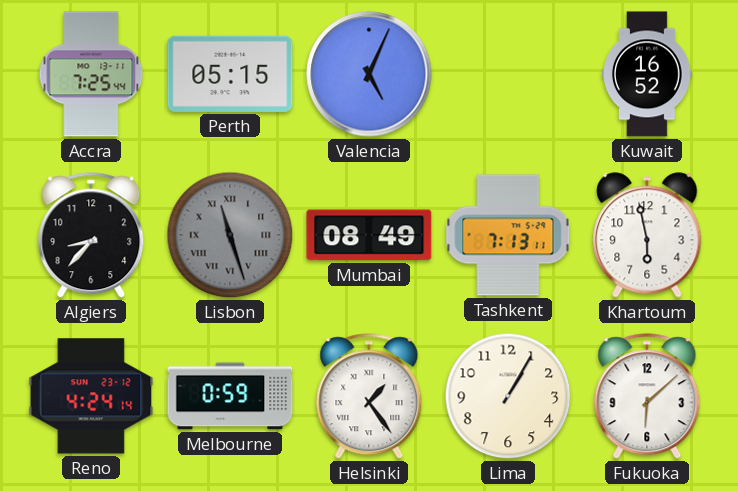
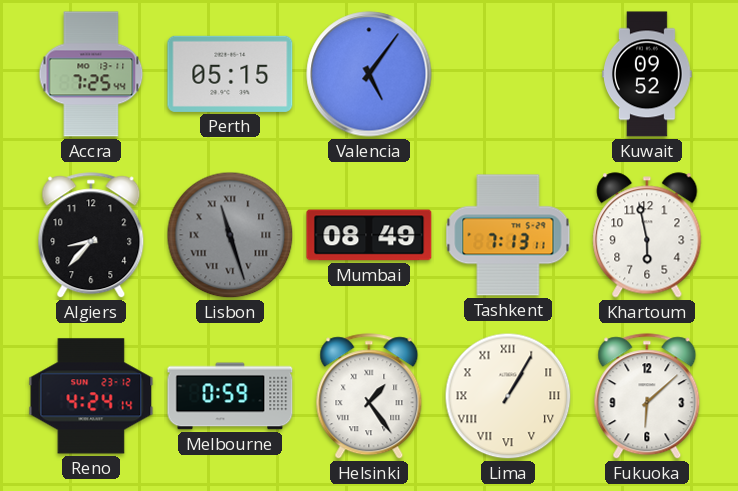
Valencia: 5:04 -> 5:06
Kuwait: 16:52 -> 09:52
Lima numerals: Arabic -> Roman
